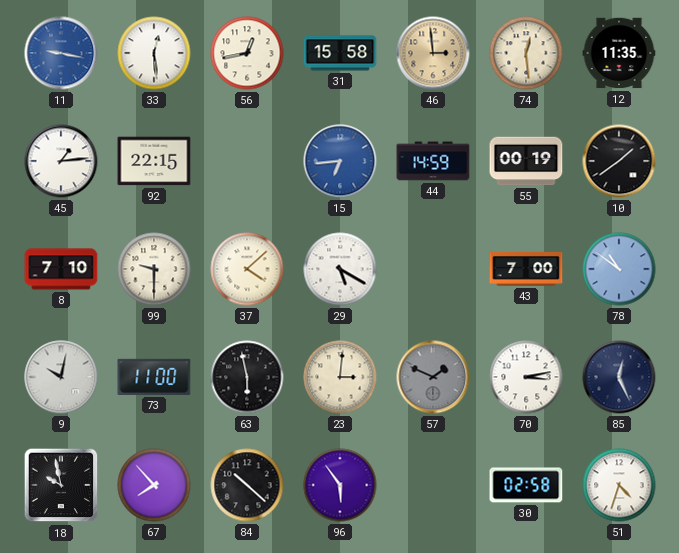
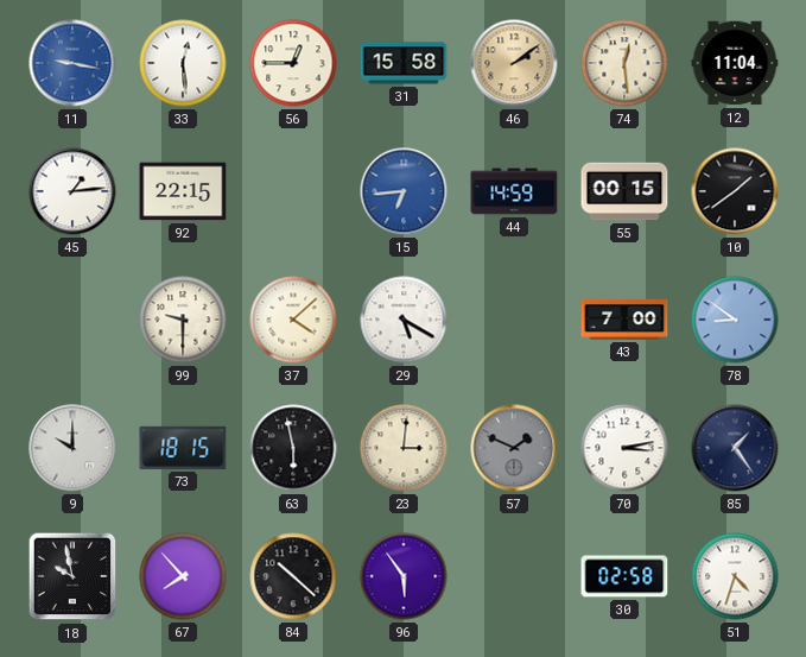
56: 12:43 -> 12:45
46: 2:59 -> 2:09
12: 11:35 -> 11:04
55: 00:19 -> 00:15
8: 7:10 -> none
78: 10:51 -> 8:51
9: 10:02 -> 10:00
73: 11:00 -> 18:15
85: 12:26 -> 1:24
